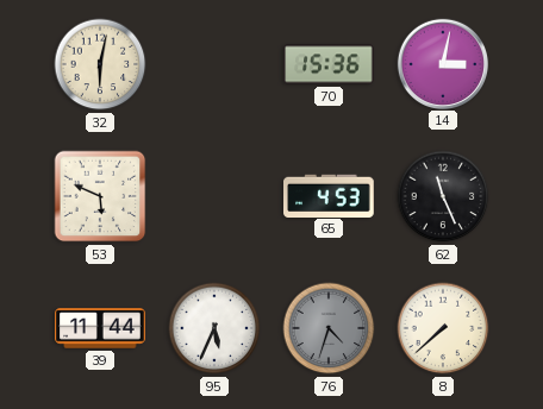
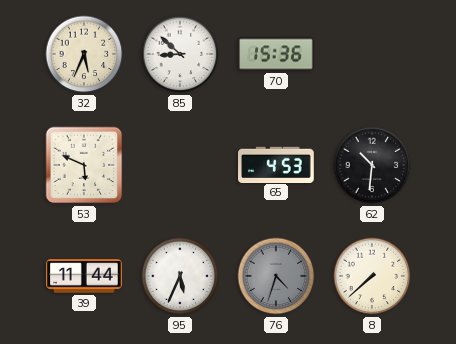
32: 6:02 -> 5:34
85: none -> 8:52
14: 3:02 -> none
62: 11:26 -> 10:31
